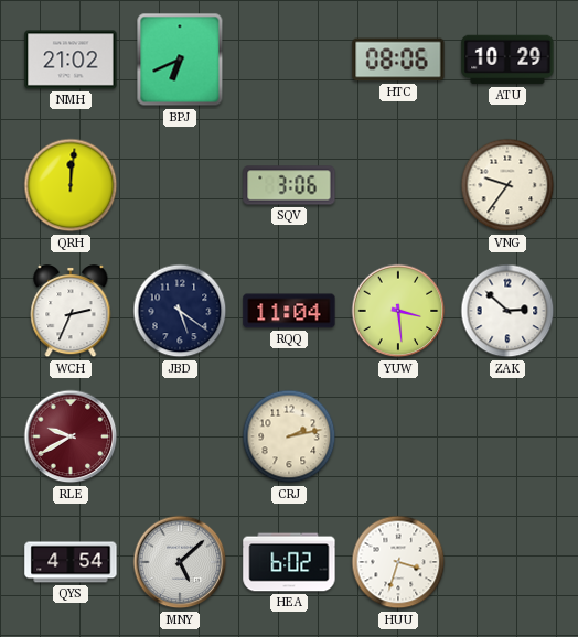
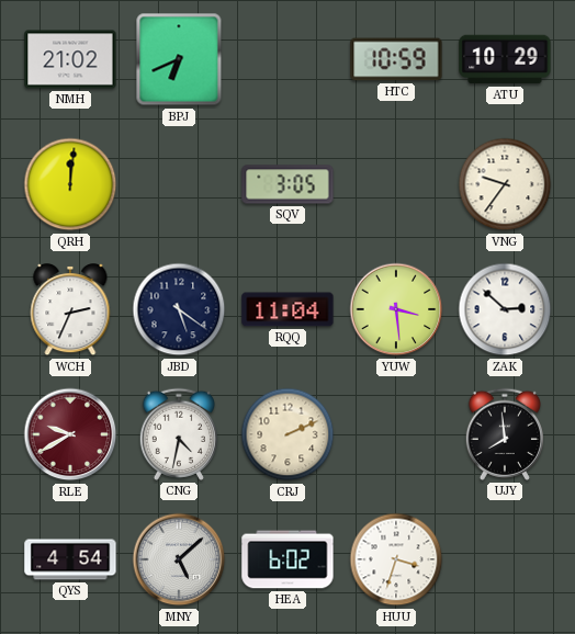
HTC: 08:06 -> 10:59
SQV: 3:06 -> 3:05
CNG: none -> 4:32
CRJ: 2:13 -> 2:11
UJY: none -> 7:59
